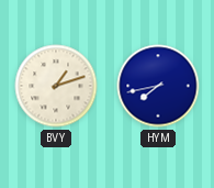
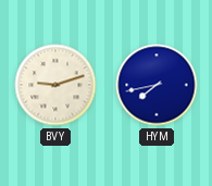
BVY: 1:12 -> 9:12
